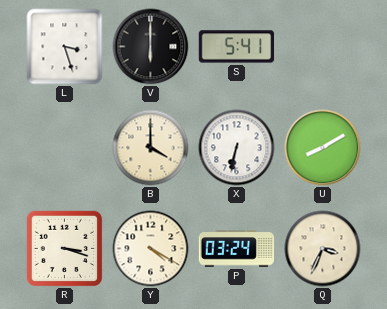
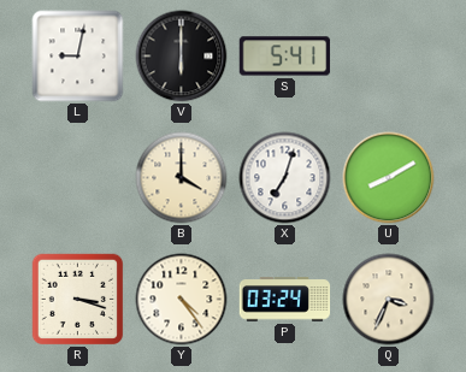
L: 3:27 -> 9:02
X: 6:32 -> 7:03
Y: 4:20 -> 4:24
